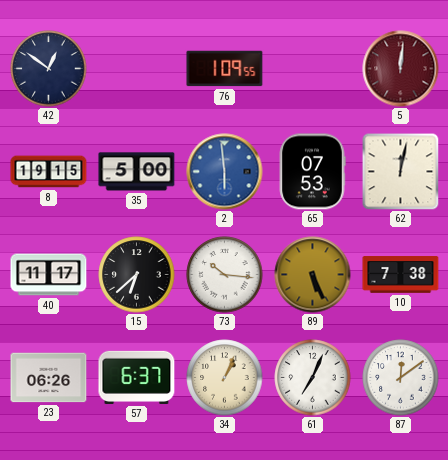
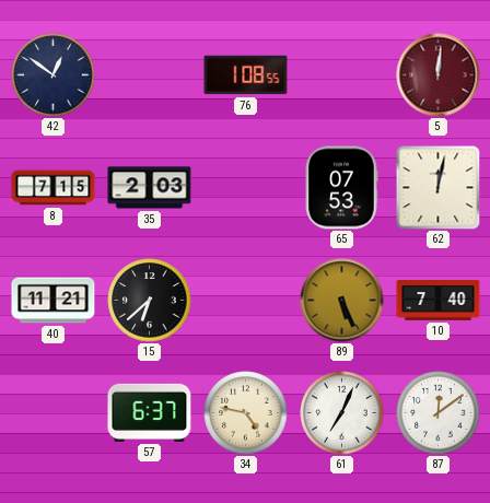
76: 1:09 -> 1:08
8: 19:15 -> 7:15
35: 5:00 -> 2:03
2: 5:59 -> none
40: 11:17 -> 11:21
73: 10:16 -> none
10: 7:38 -> 7:40
23: 06:26 -> none
34: 1:04 -> 4:47
